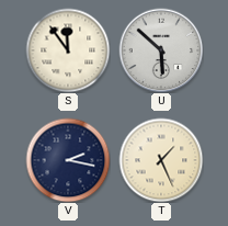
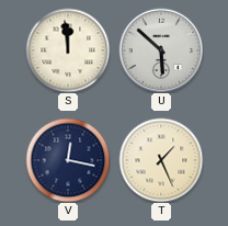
S: 11:54 -> 11:59
V: 2:17 -> 12:17
